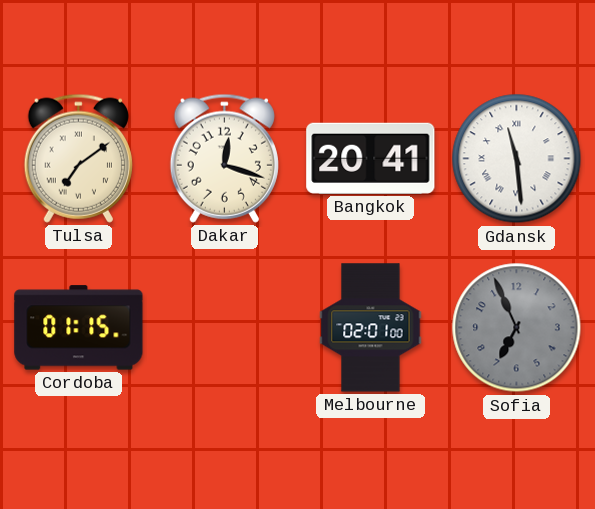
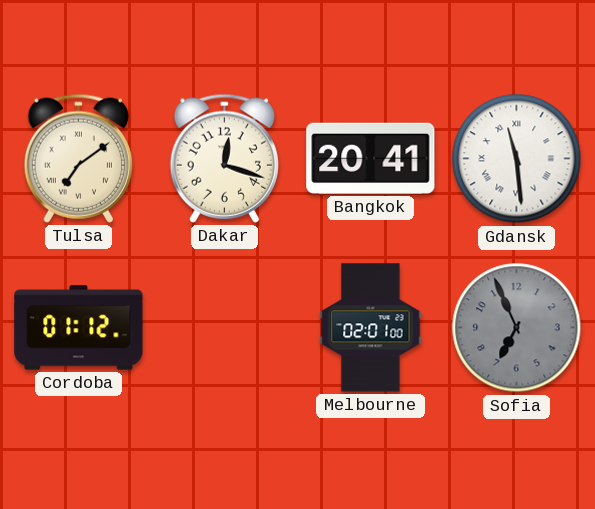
Cordoba: 01:15 -> 01:12
